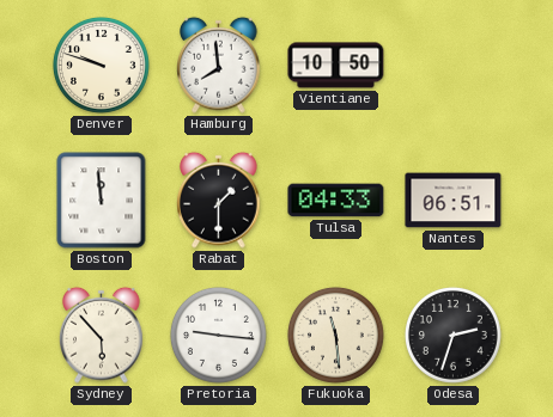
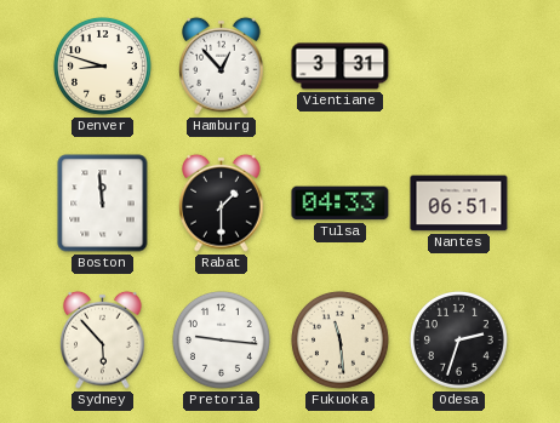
Denver: 9:48 -> 8:48
Hamburg: 7:59 -> 12:53
Vientiane: 10:50 -> 3:31
